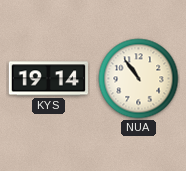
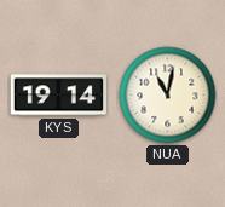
NUA: 10:54 -> 11:02
